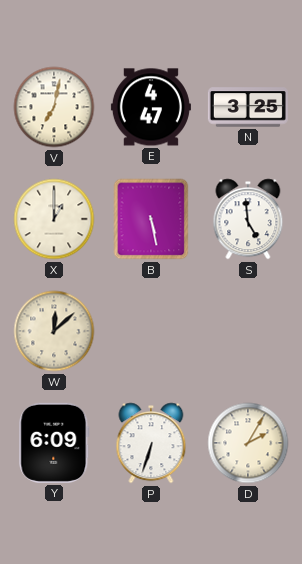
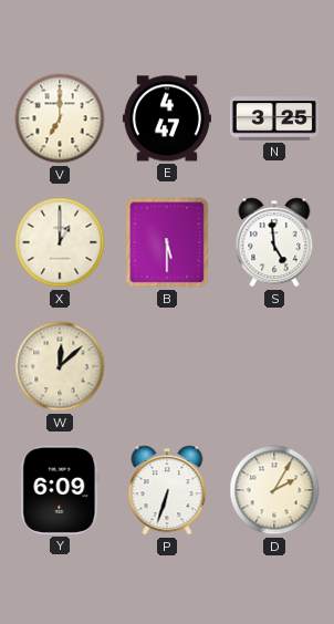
V: 7:02 -> 7:00
B: 5:28 -> 5:30
